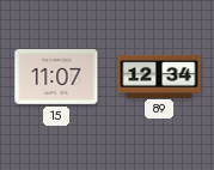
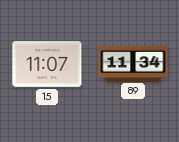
89: 12:34 -> 11:34
